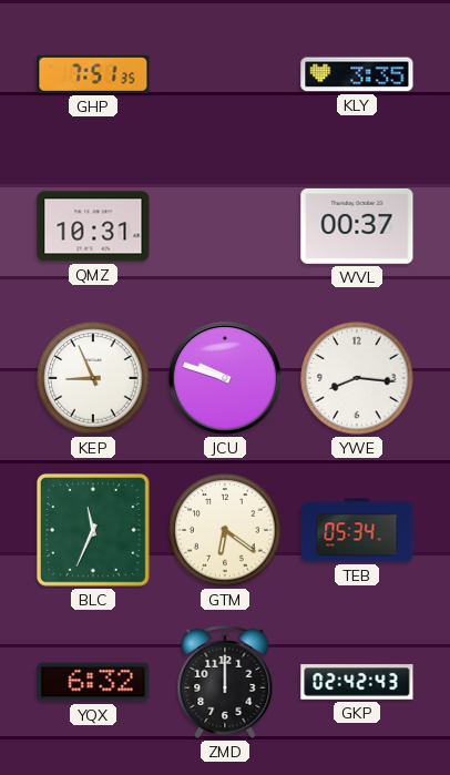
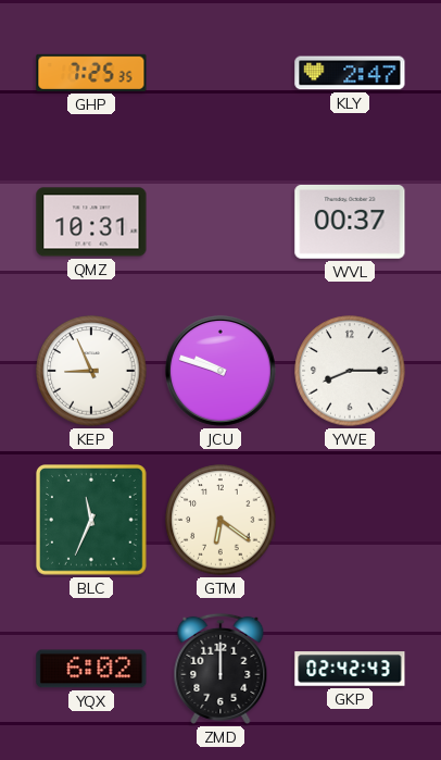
GHP: 7:51 -> 7:25
KLY: 3:35 -> 2:47
YWE: 8:16 -> 8:15
TEB: 05:34 -> none
YQX: 6:32 -> 6:02
